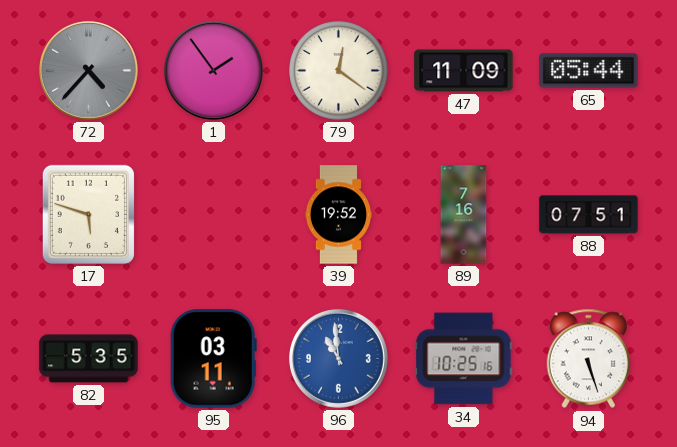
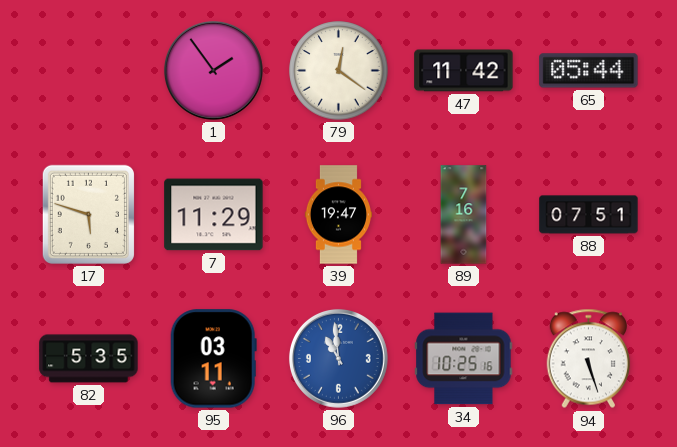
72: 4:37 -> none
47: 11:09 -> 11:42
7: none -> 11:29
39: 19:52 -> 19:47
